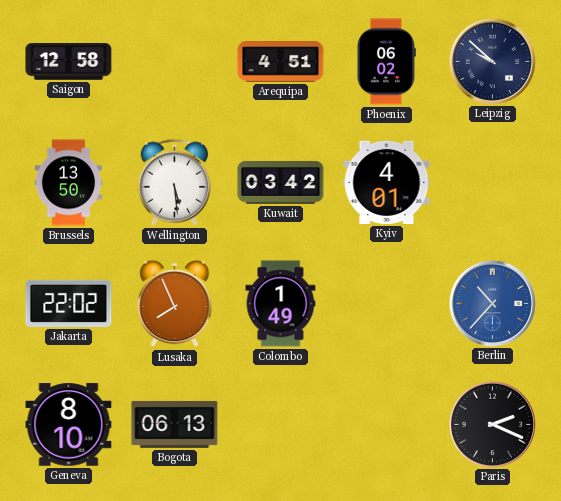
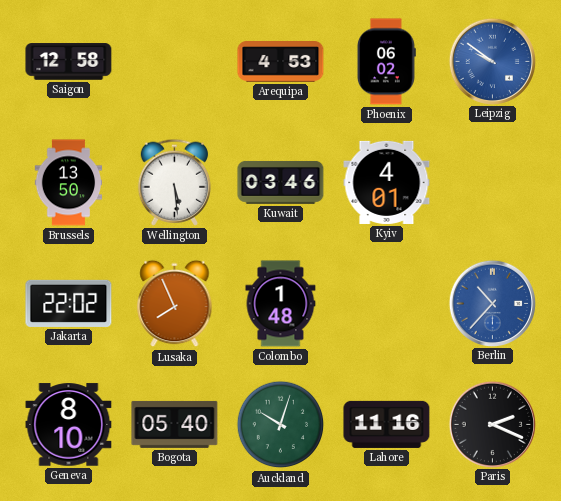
Arequipa: 4:51 -> 4:53
Leipzig: 9:52 -> 9:51
Leipzig dial: navy -> blue
Kuwait: 03:42 -> 03:46
Colombo: 1:49 -> 1:48
Bogota: 06:13 -> 05:40
Auckland: none -> 10:03
Lahore: none -> 11:16
